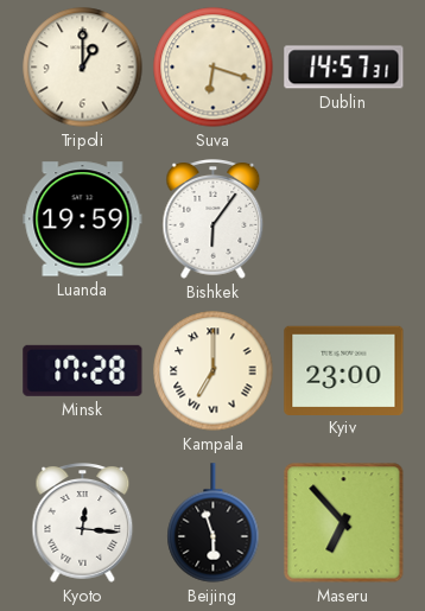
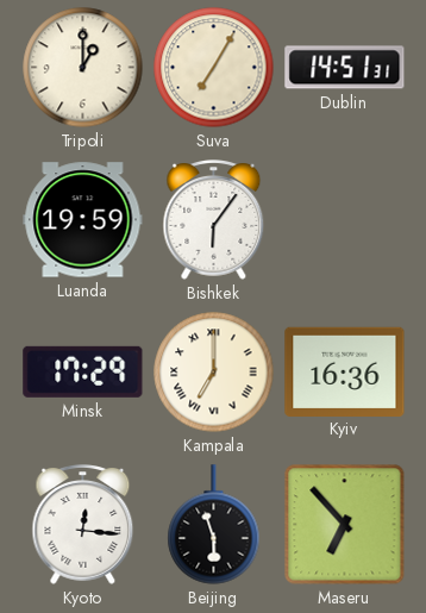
Suva: 6:18 -> 7:05
Dublin: 14:57 -> 14:51
Minsk: 17:28 -> 17:29
Kyiv: 23:00 -> 16:36
